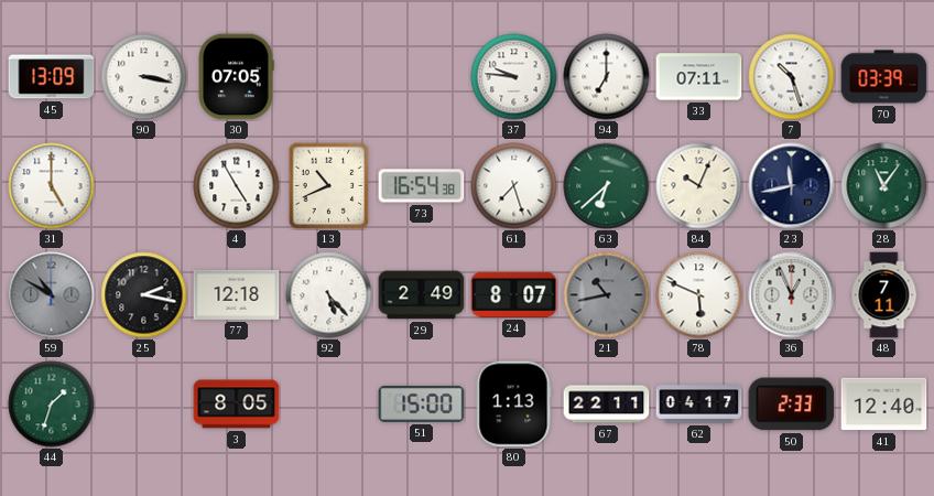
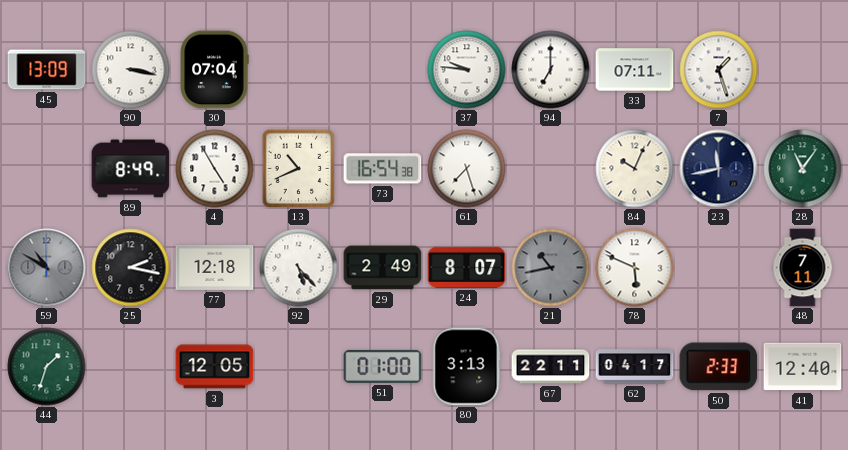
30: 07:05 -> 07:04
7: 10:27 -> 1:27
70: 03:39 -> none
31: 5:00 -> none
89: none -> 8:49
63: 6:38 -> none
36: 12:56 -> none
3: 8:05 -> 12:05
51: 15:00 -> 01:00
80: 1:13 -> 3:13
